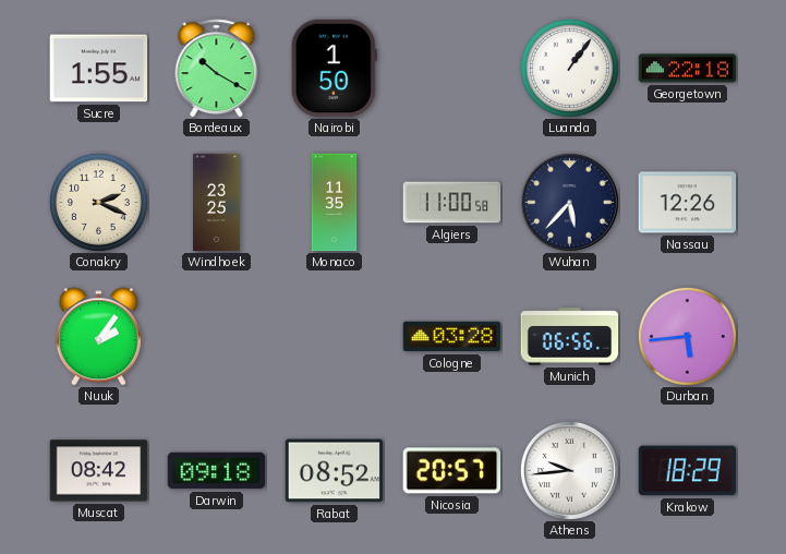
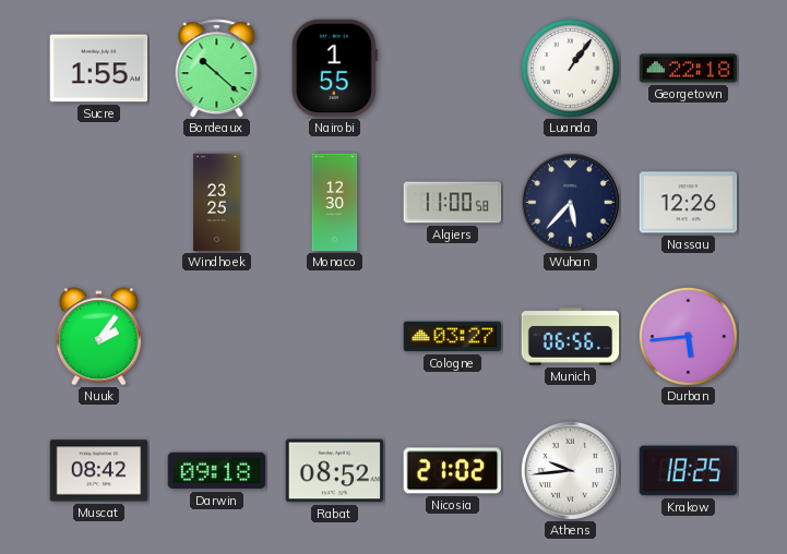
Bordeaux: 10:20 -> 10:22
Nairobi: 1:50 -> 1:55
Conakry: 2:19 -> none
Monaco: 11:35 -> 12:30
Cologne: 03:28 -> 03:27
Nicosia: 20:57 -> 21:02
Krakow: 18:29 -> 18:25
